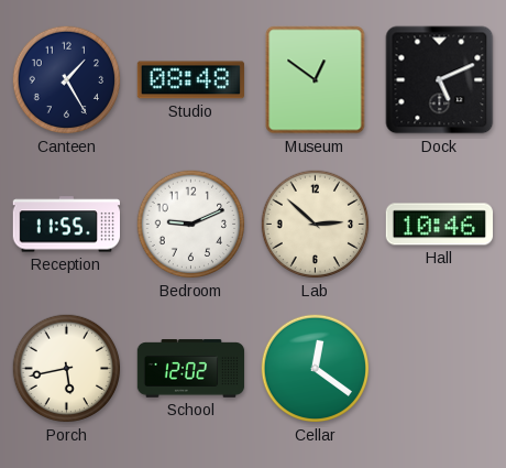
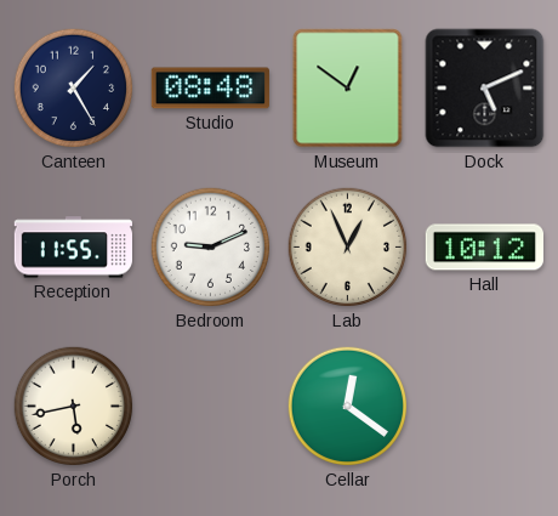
Lab: 2:52 -> 12:56
Hall: 10:46 -> 10:12
School: 12:02 -> none
